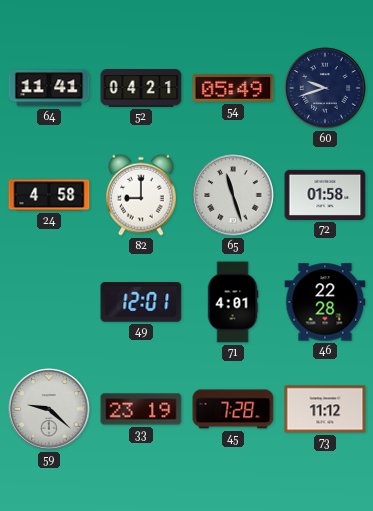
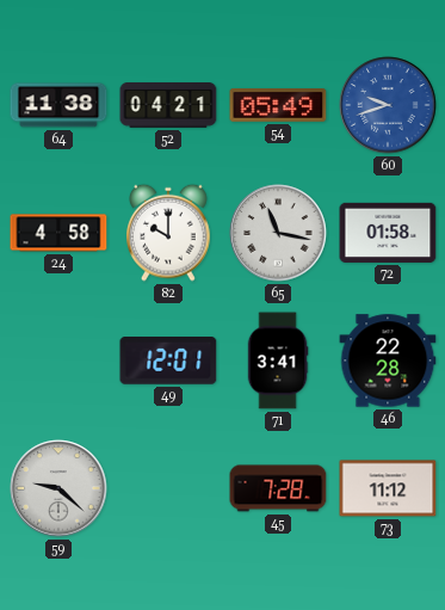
64: 11:41 -> 11:38
60 dial: navy -> blue
82: 9:00 -> 10:00
65: 11:27 -> 11:17
71: 4:01 -> 3:41
33: 23:19 -> none
